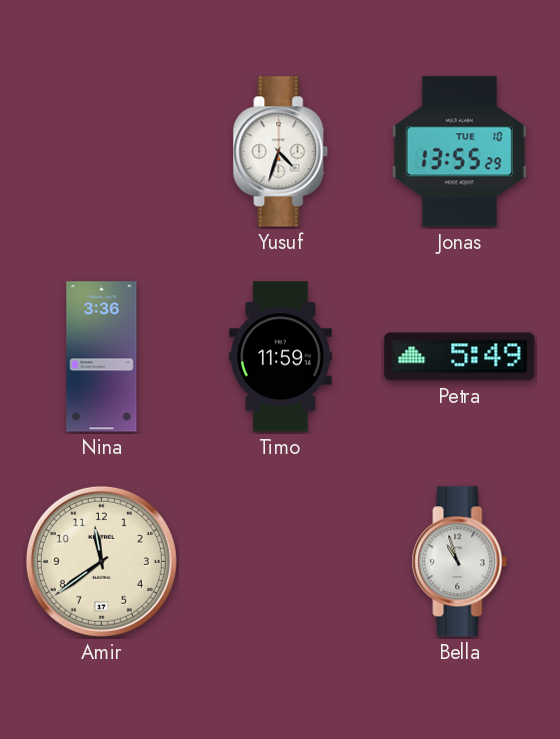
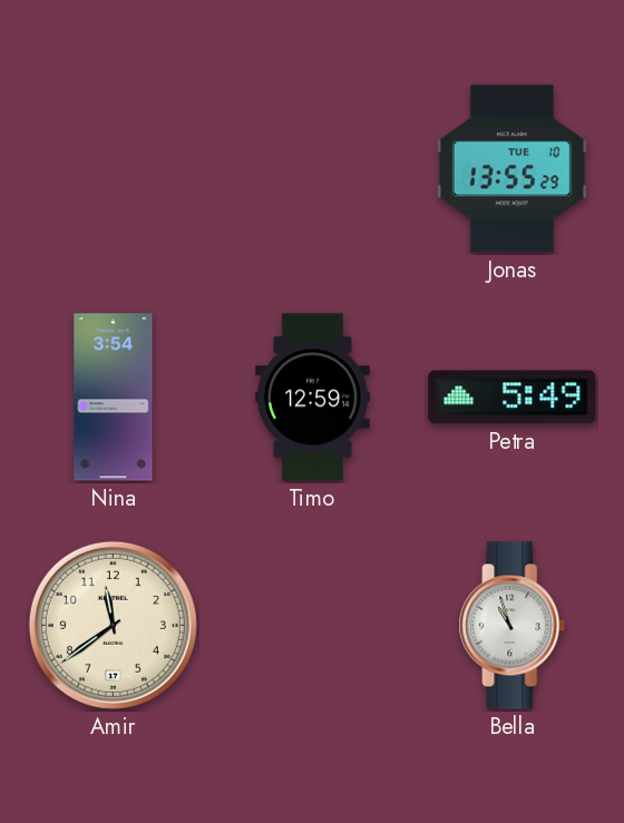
Yusuf: 4:33 -> none
Nina: 3:36 -> 3:54
Timo: 11:59 -> 12:59
